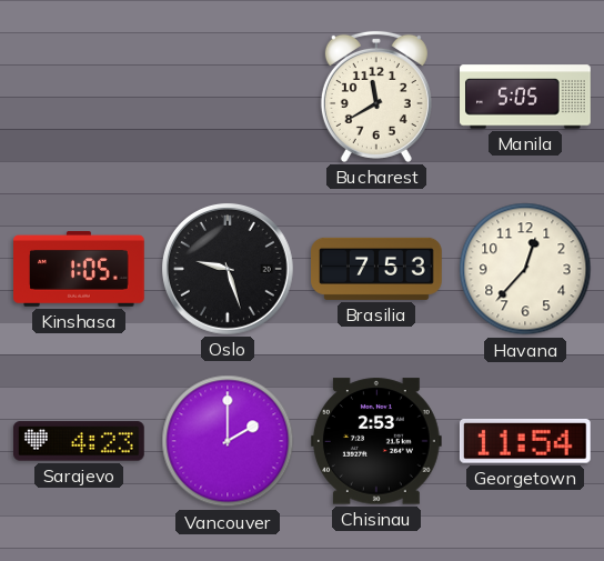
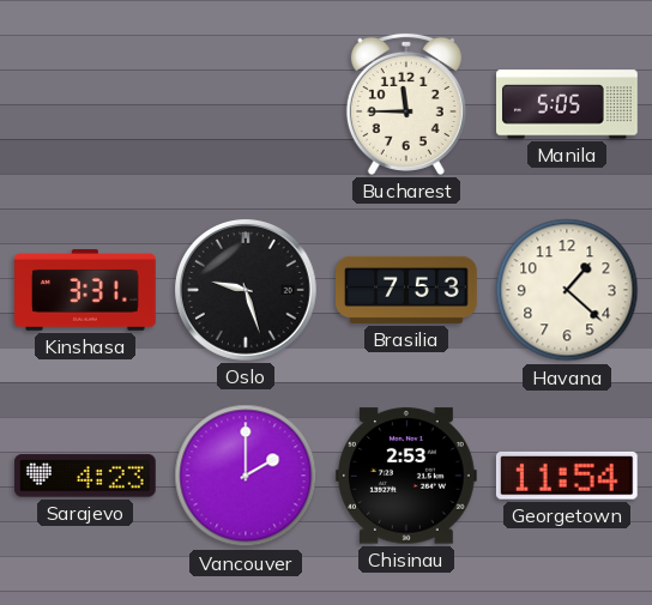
Bucharest: 11:40 -> 11:45
Kinshasa: 1:05 -> 3:31
Havana: 12:37 -> 1:22
